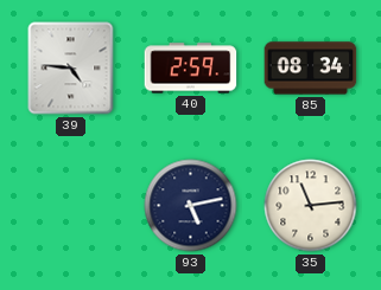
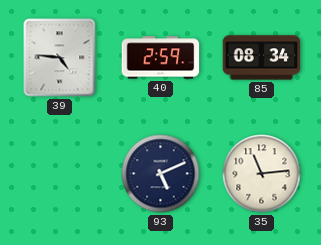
93: 5:13 -> 5:11
